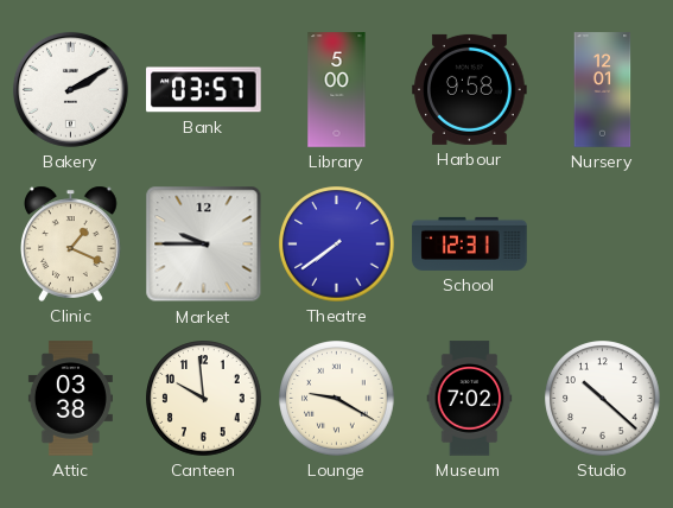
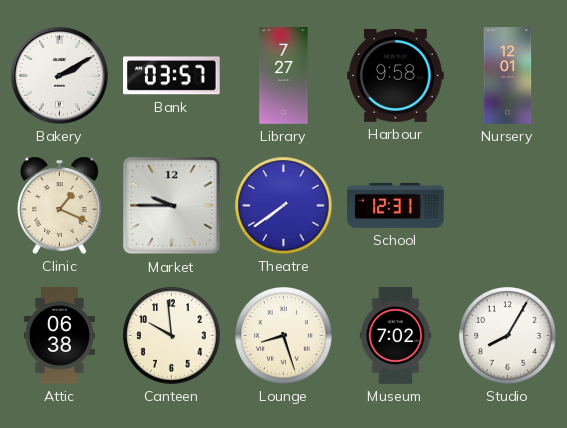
Library: 5:00 -> 7:27
Attic: 03:38 -> 06:38
Lounge: 9:20 -> 8:27
Studio: 10:22 -> 8:05
